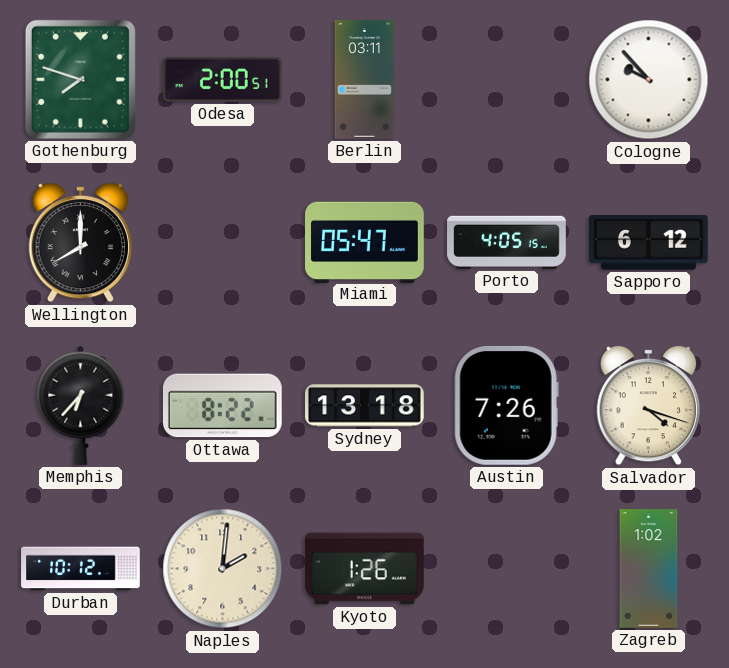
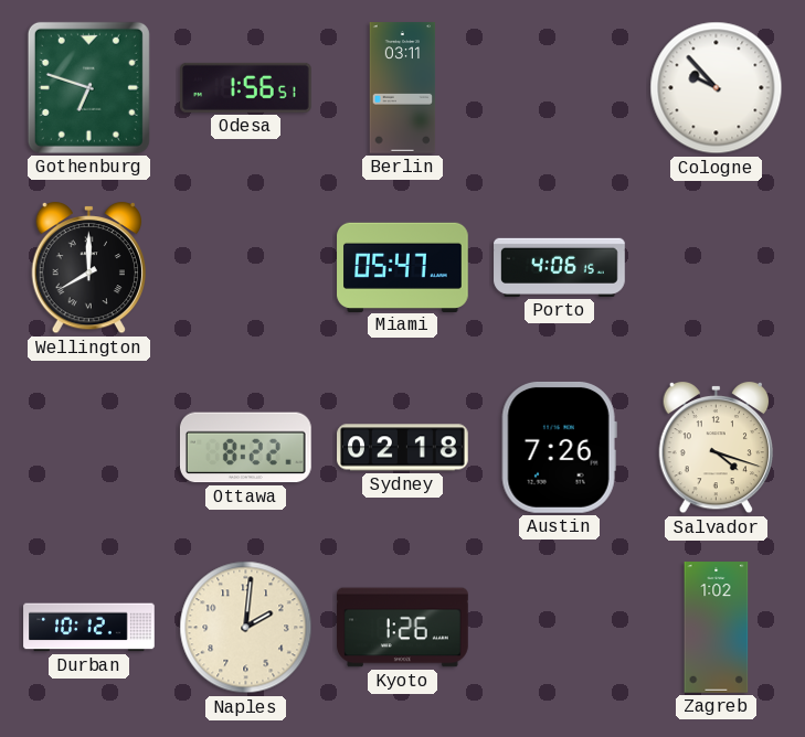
Gothenburg: 7:48 -> 6:48
Odesa: 2:00 -> 1:56
Porto: 4:05 -> 4:06
Sapporo: 6:12 -> none
Memphis: 6:37 -> none
Sydney: 13:18 -> 02:18
